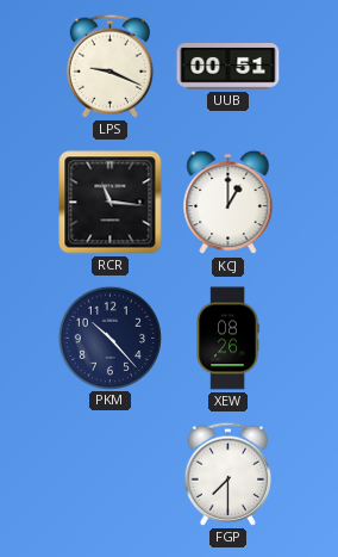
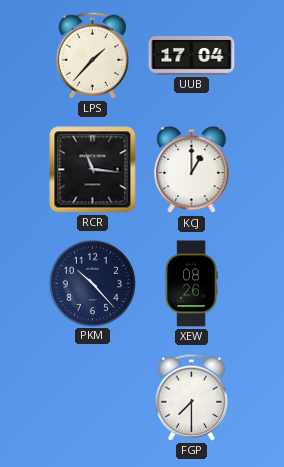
LPS: 9:19 -> 1:37
UUB: 00:51 -> 17:04
